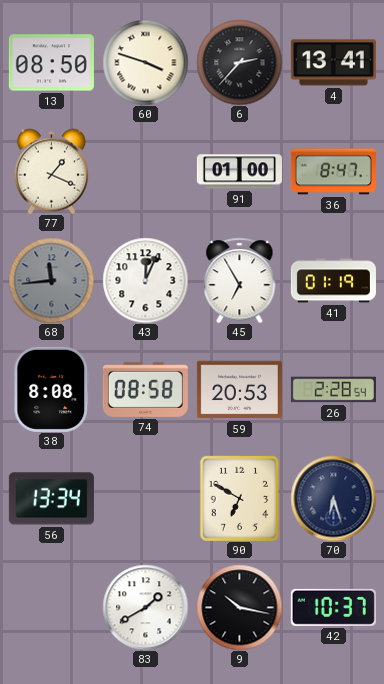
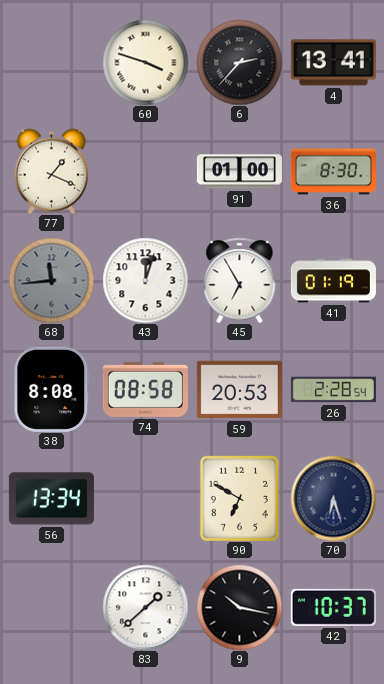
13: 08:50 -> none
36: 8:47 -> 8:30
43: 12:04 -> 12:03
83: 1:40 -> 1:38
